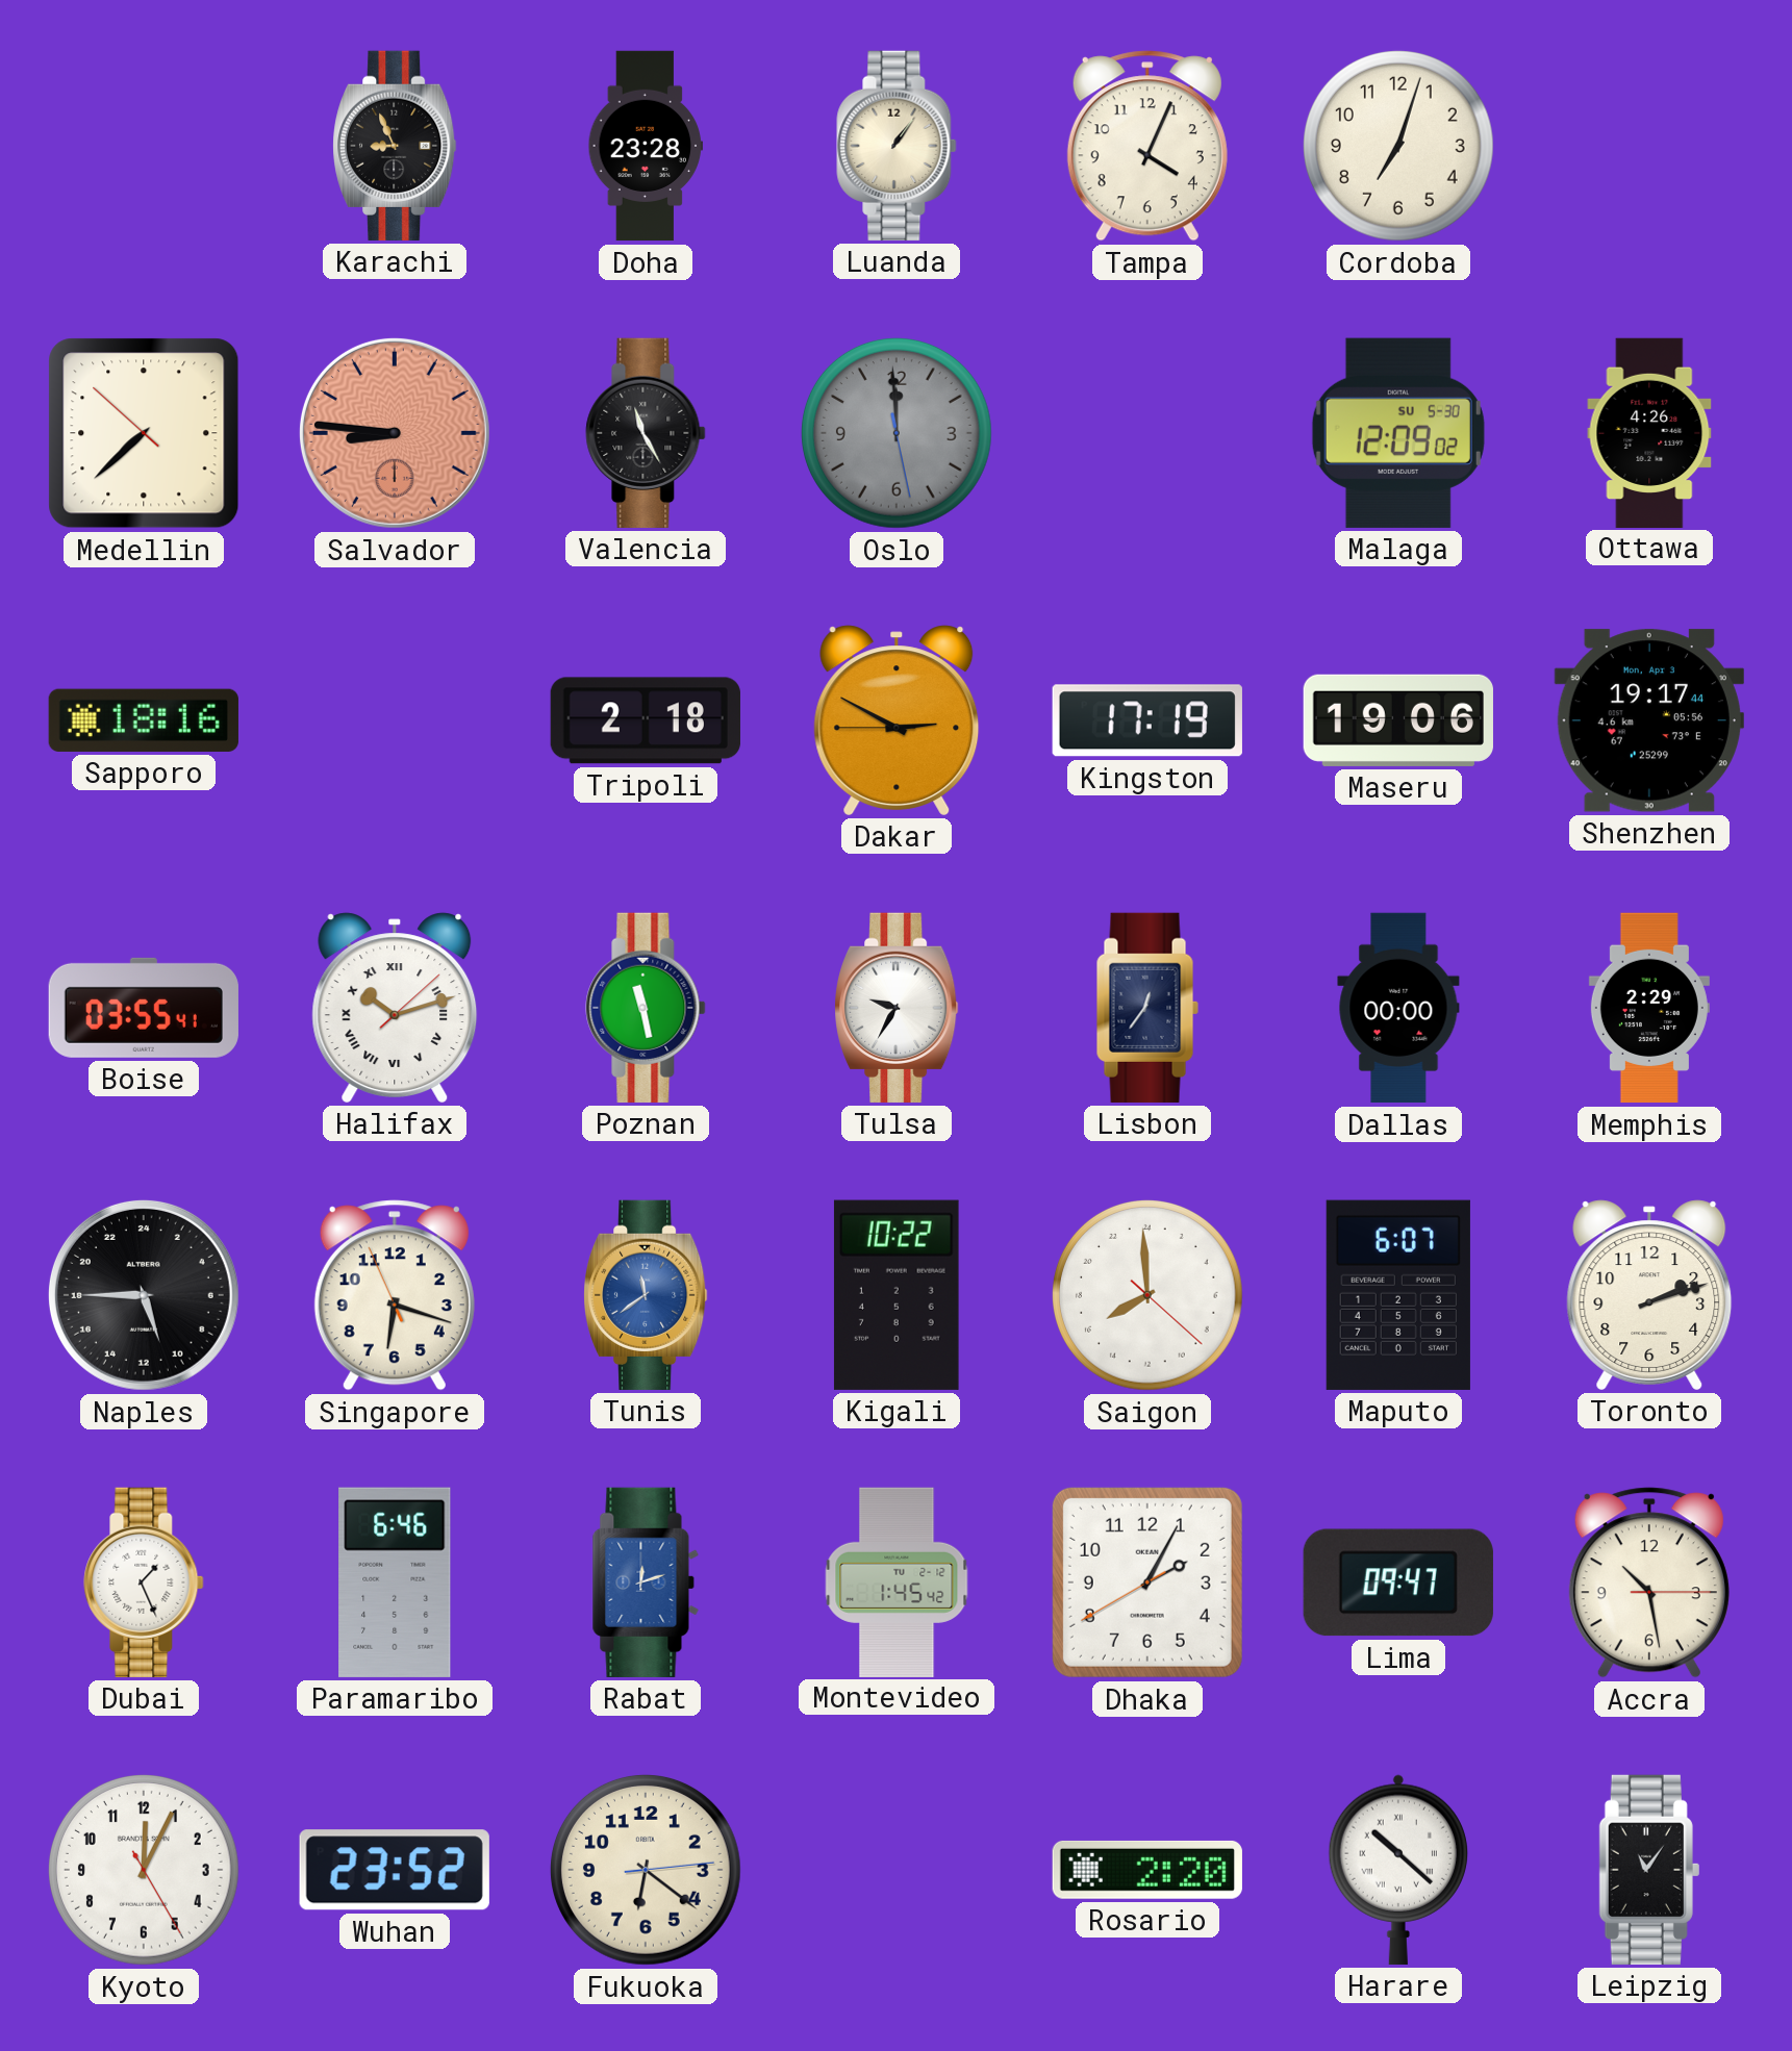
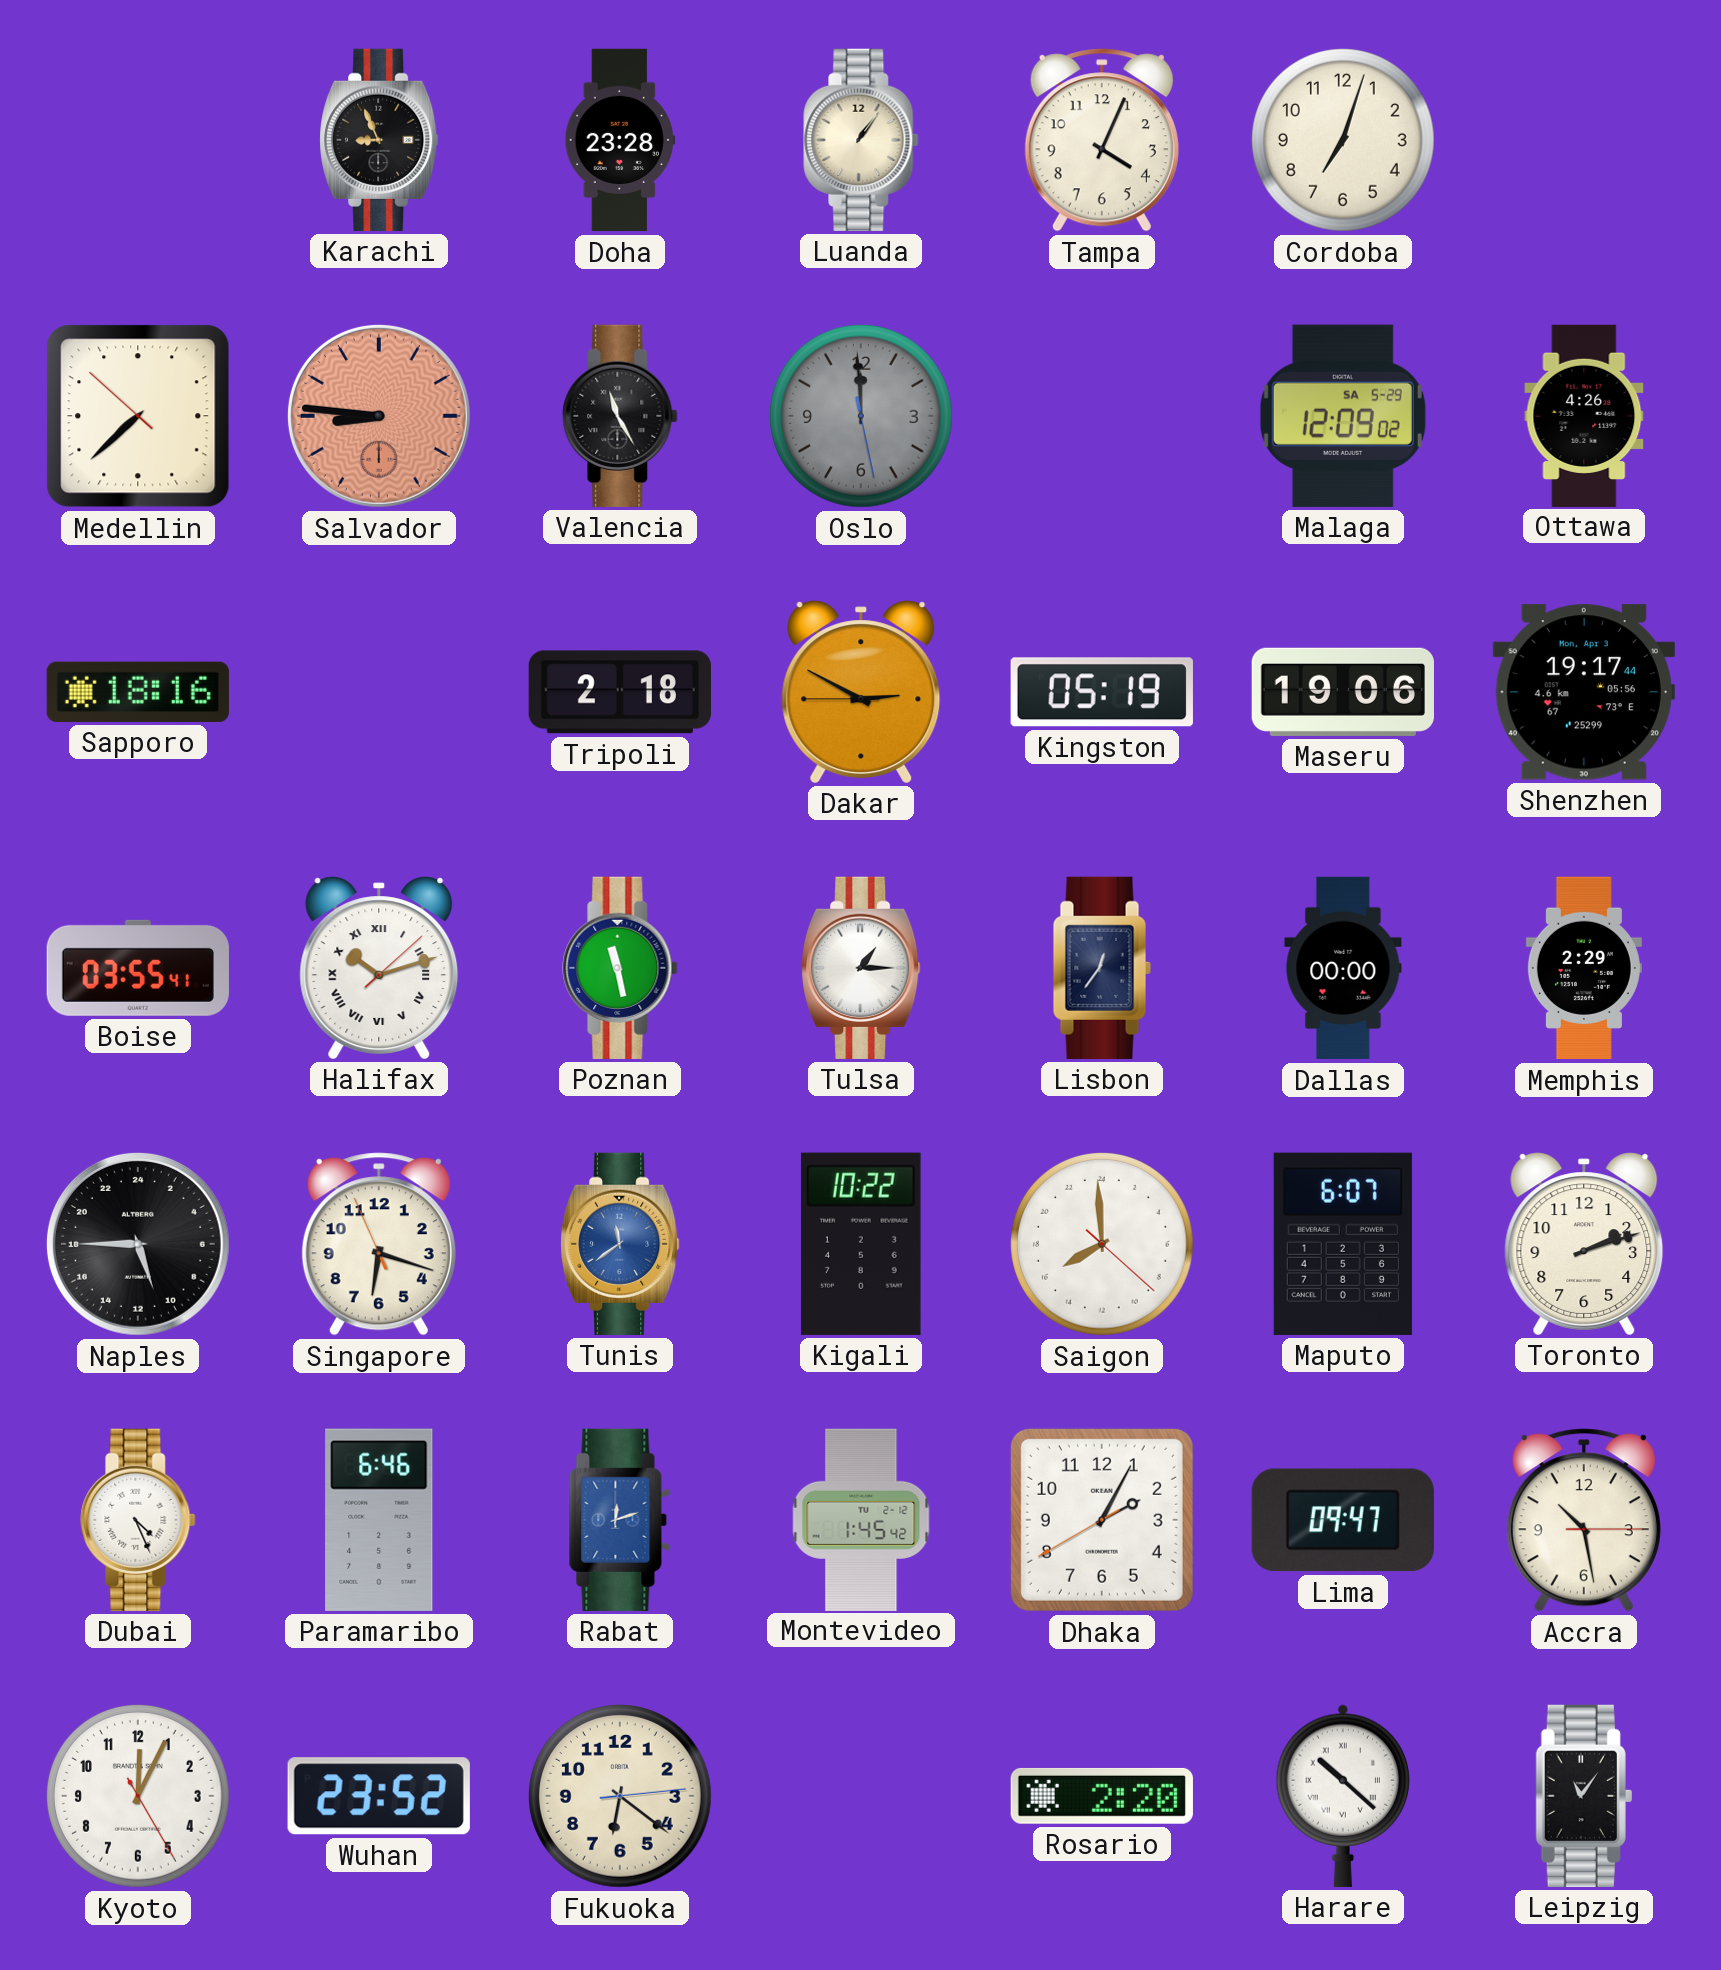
Malaga date: SU 5-30 -> SA 5-29
Kingston: 17:19 -> 05:19
Tulsa: 9:35 -> 1:15
Dubai: 1:26 -> 4:26
